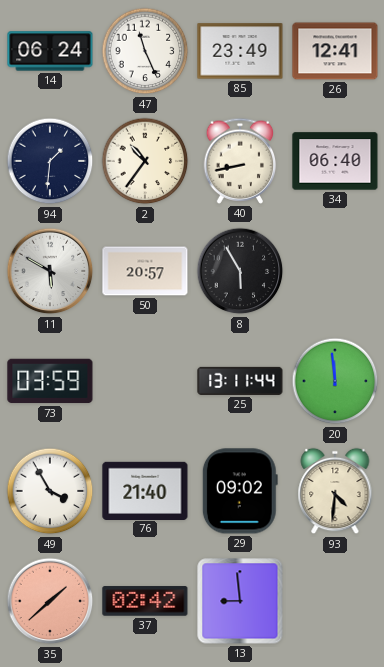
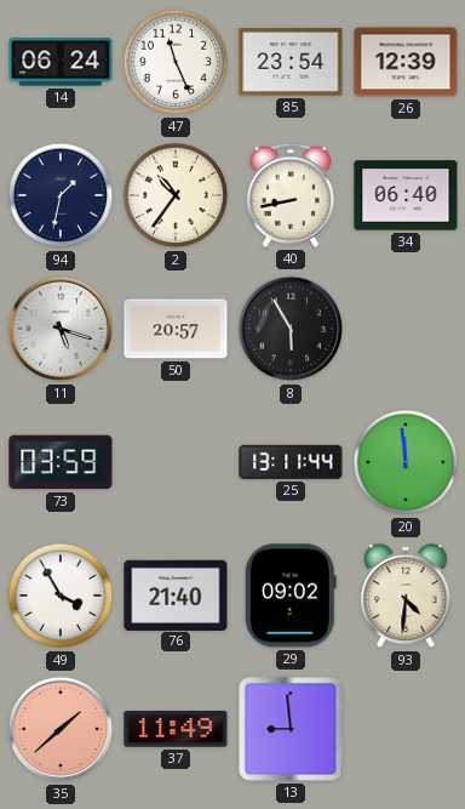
85: 23:49 -> 23:54
26: 12:41 -> 12:39
94: 1:31 -> 1:32
11: 5:50 -> 5:18
37: 02:42 -> 11:49
